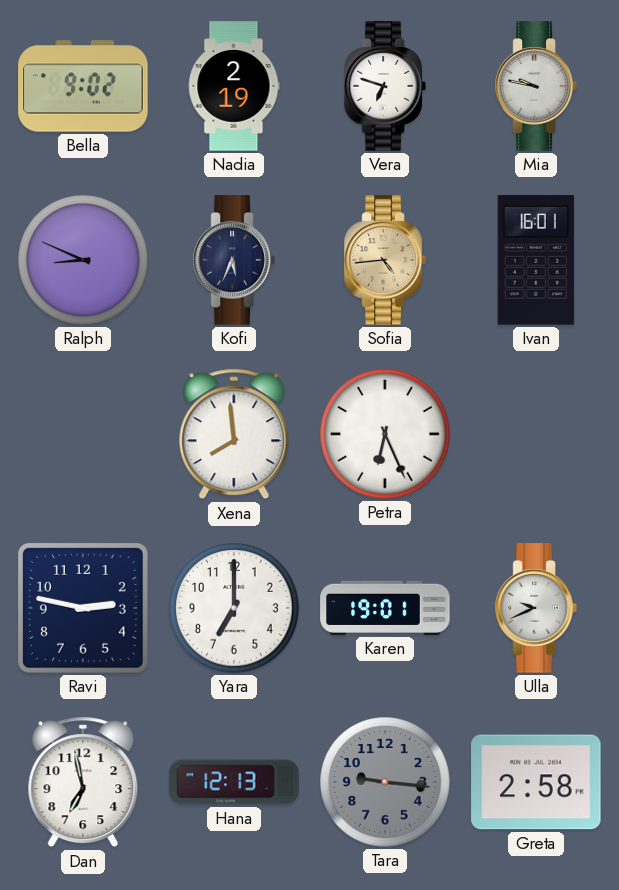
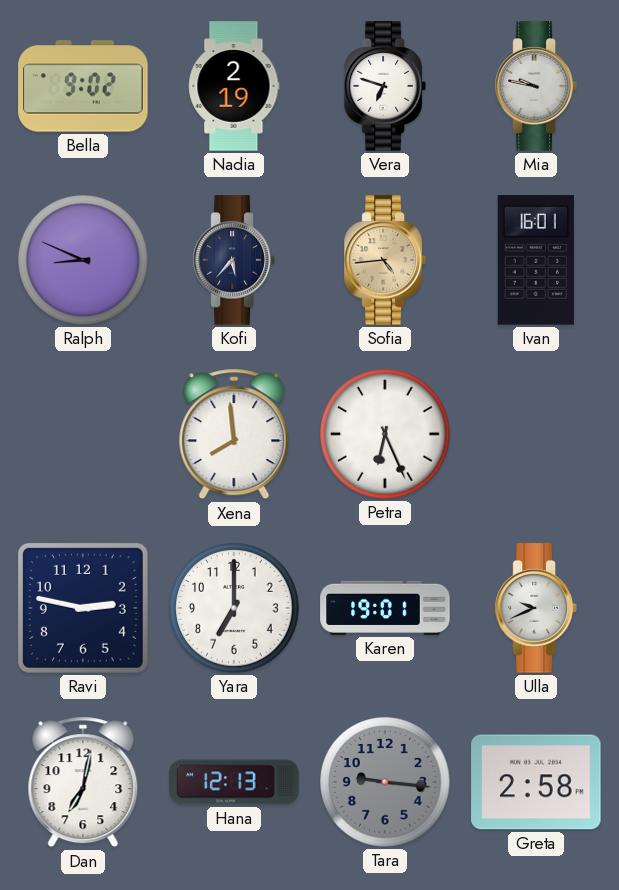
Kofi: 5:34 -> 5:37
Dan: 6:58 -> 7:02
